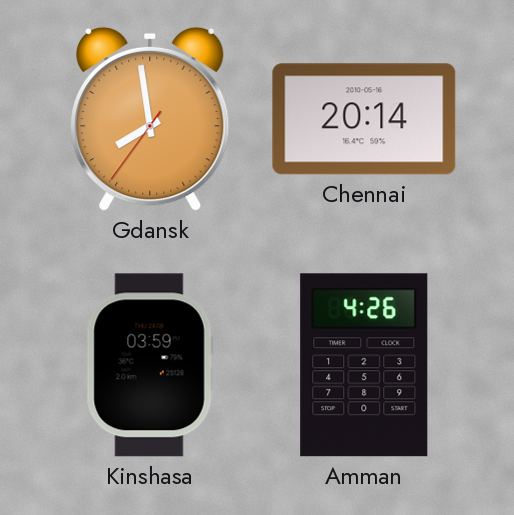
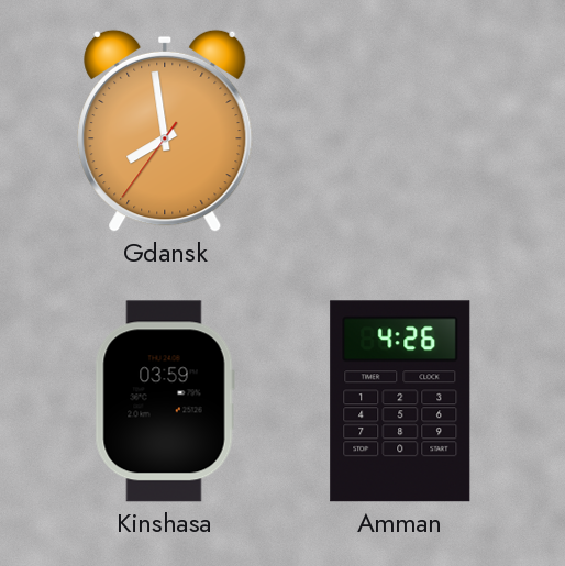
Chennai: 20:14 -> none
